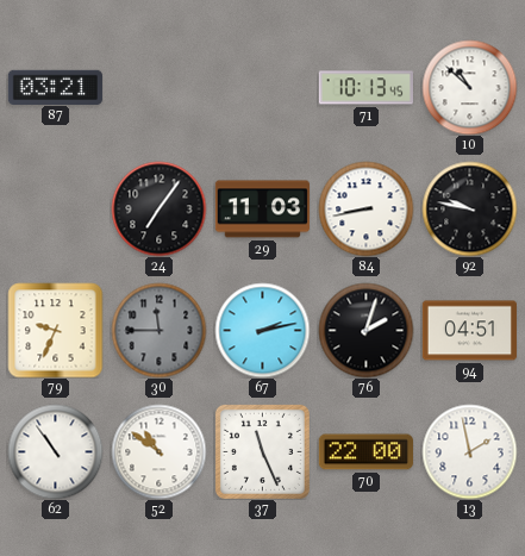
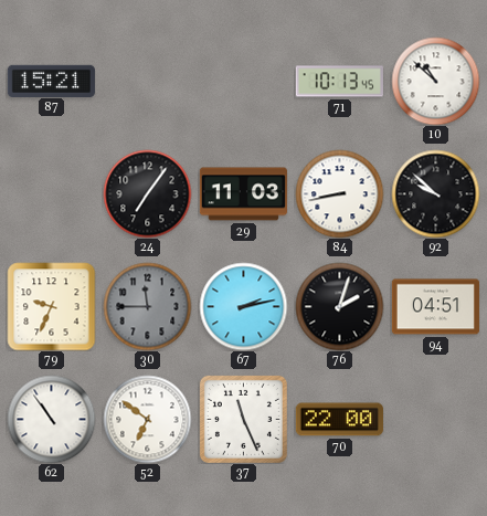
87: 03:21 -> 15:21
92: 9:47 -> 9:52
52: 10:51 -> 6:51
13: 1:58 -> none
